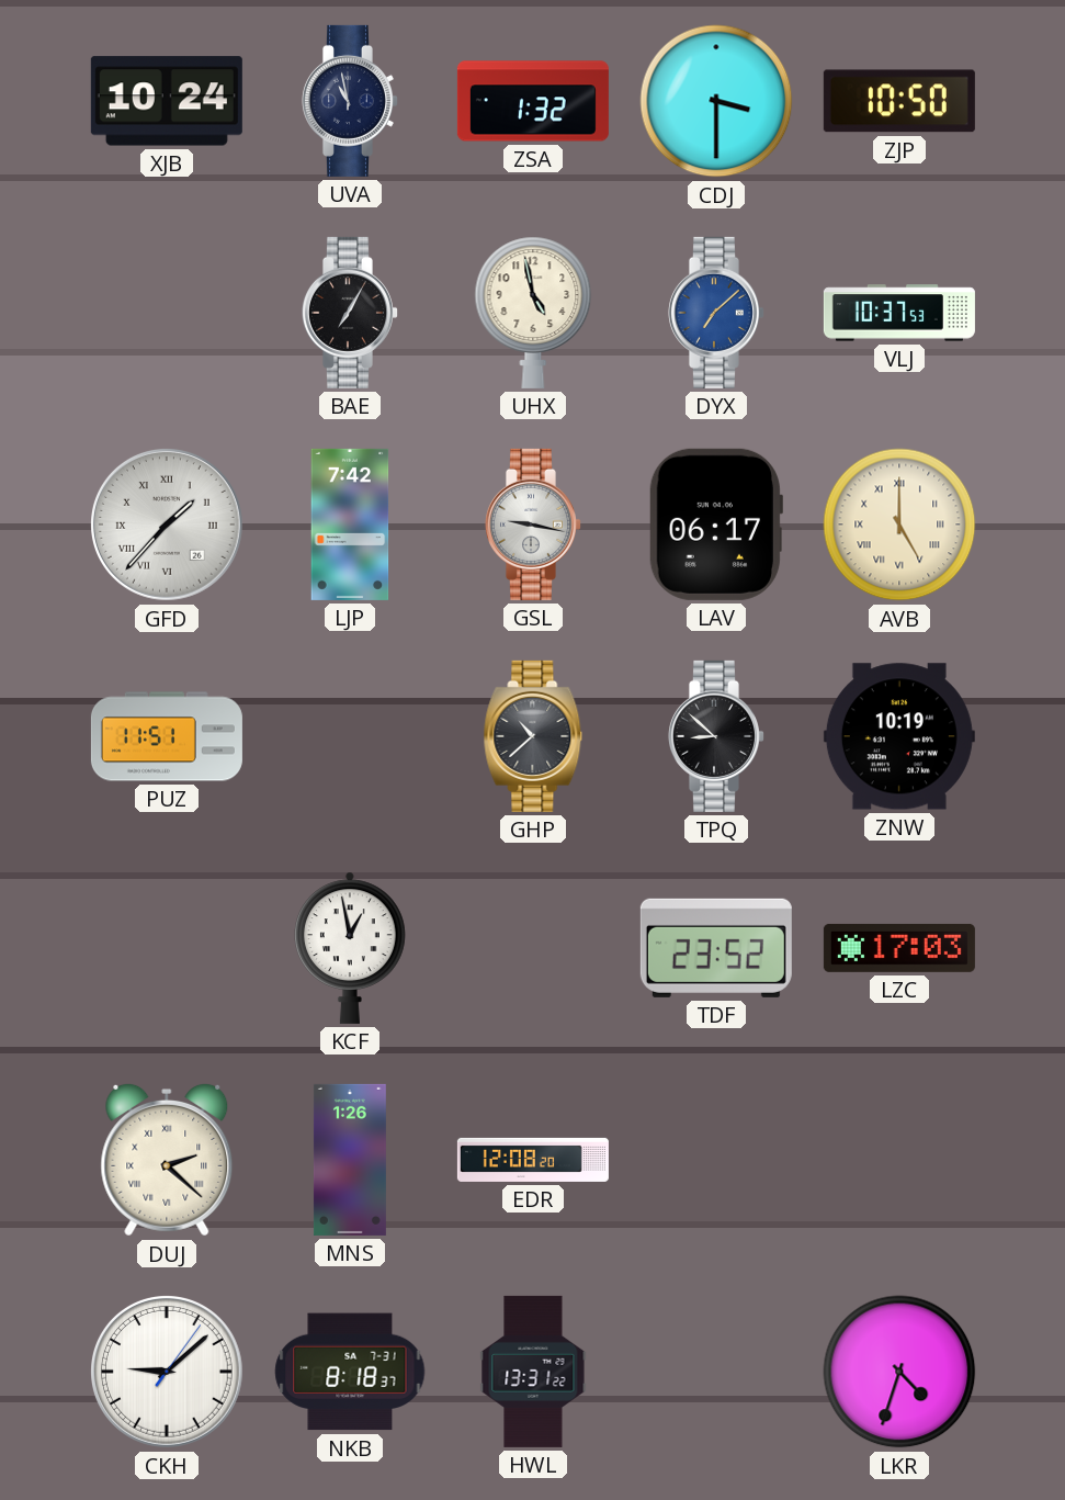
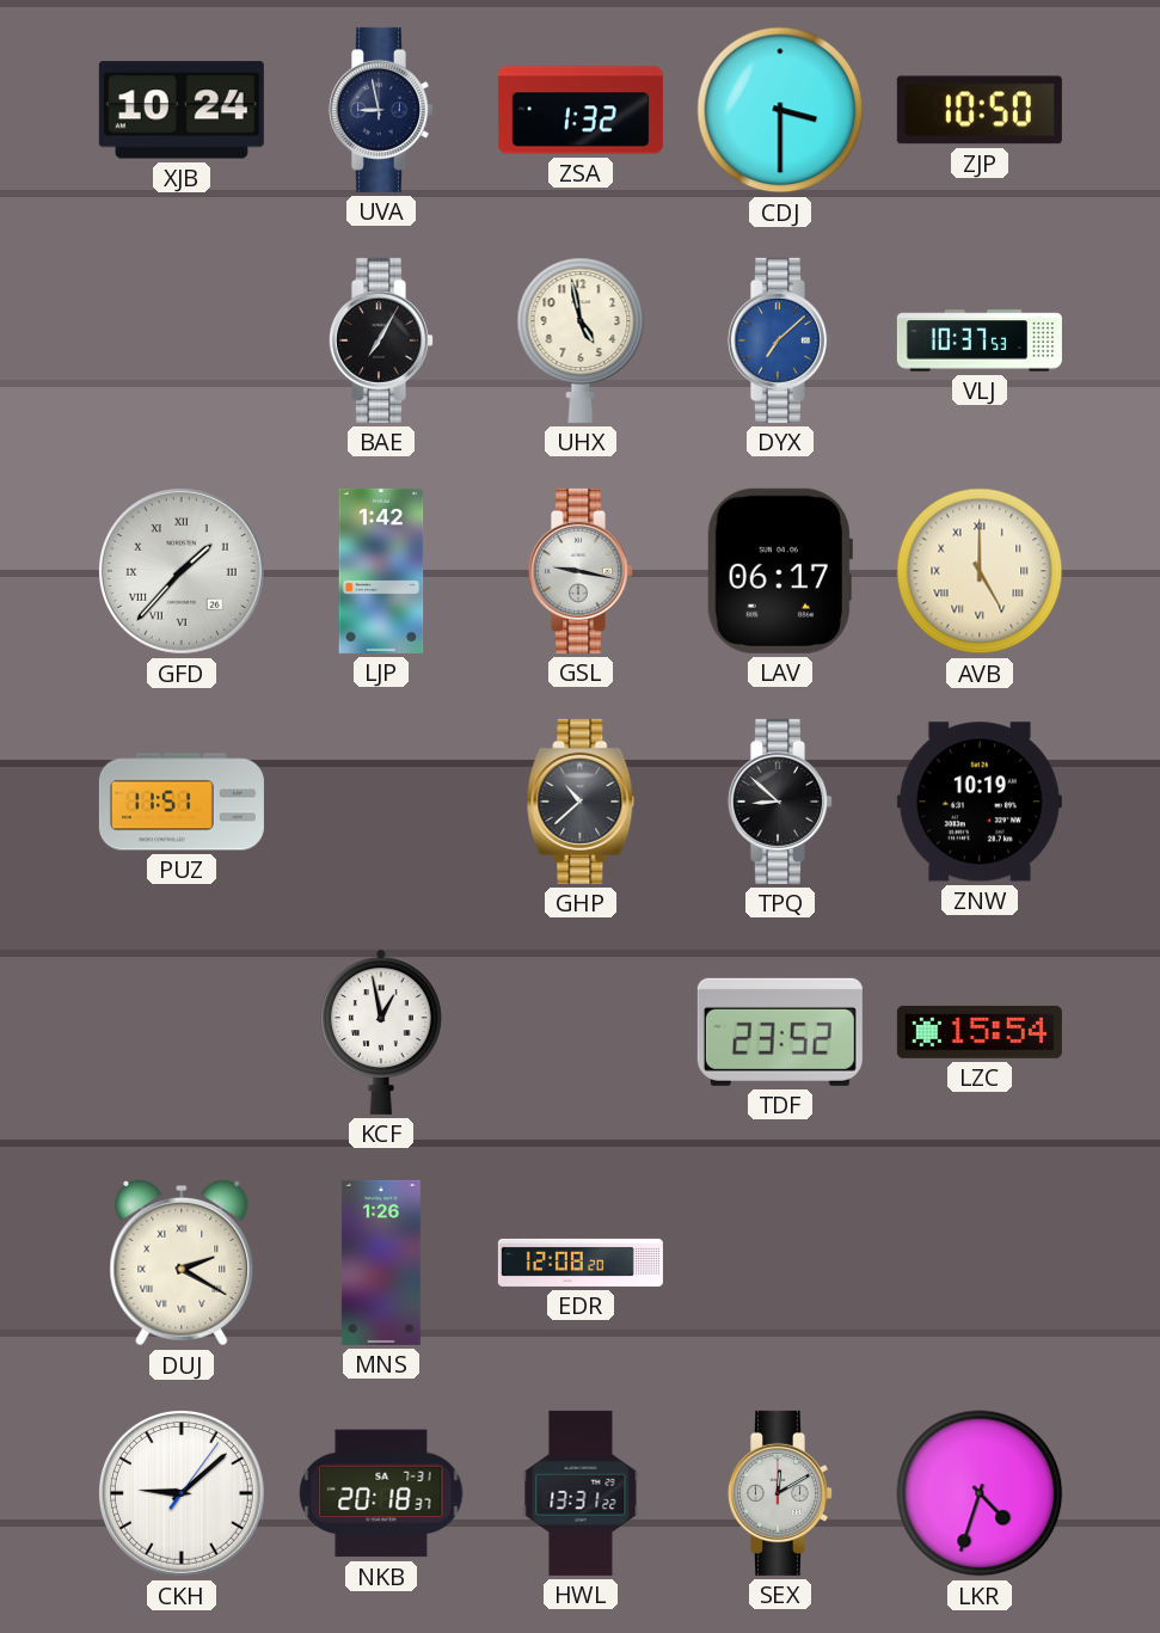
UVA: 10:58 -> 8:58
LJP: 7:42 -> 1:42
LZC: 17:03 -> 15:54
DUJ: 2:22 -> 2:20
NKB: 8:18 -> 20:18
SEX: none -> 12:10
